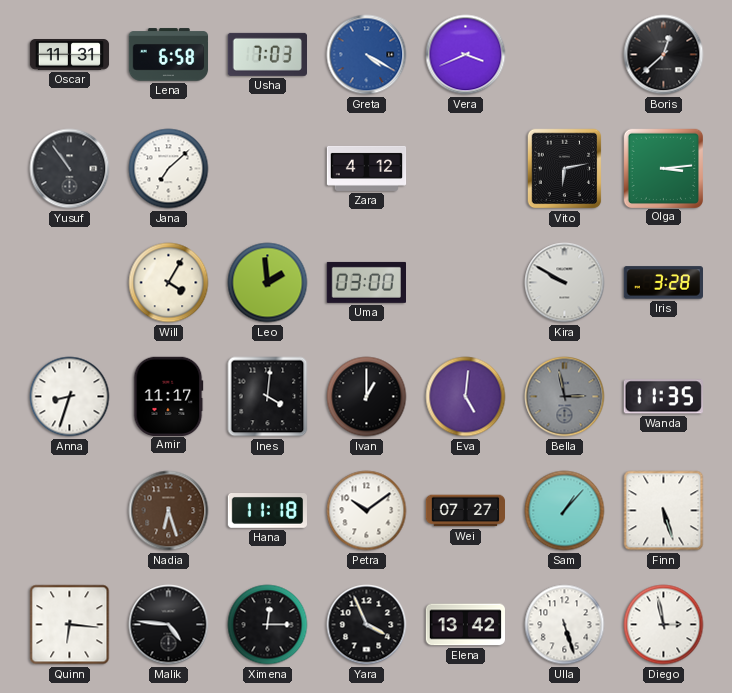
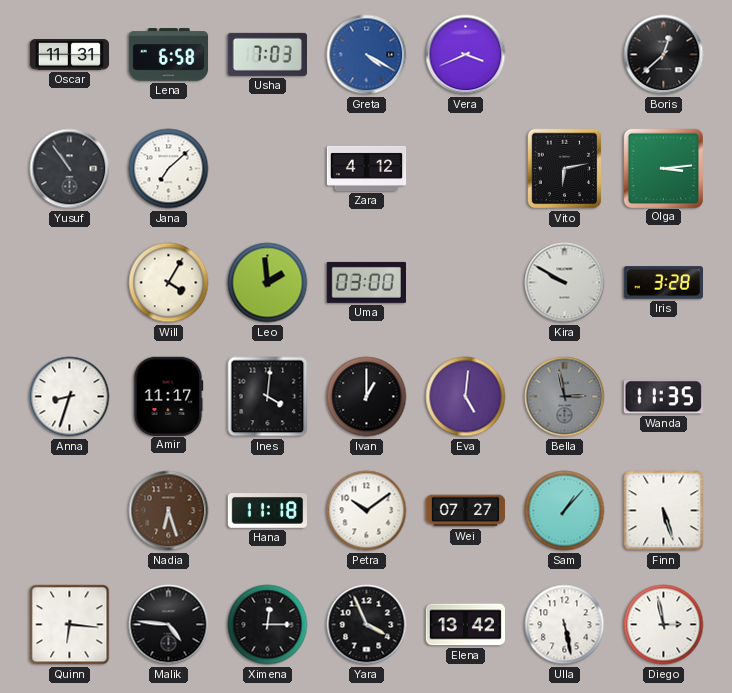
Ulla: 5:27 -> 5:28
